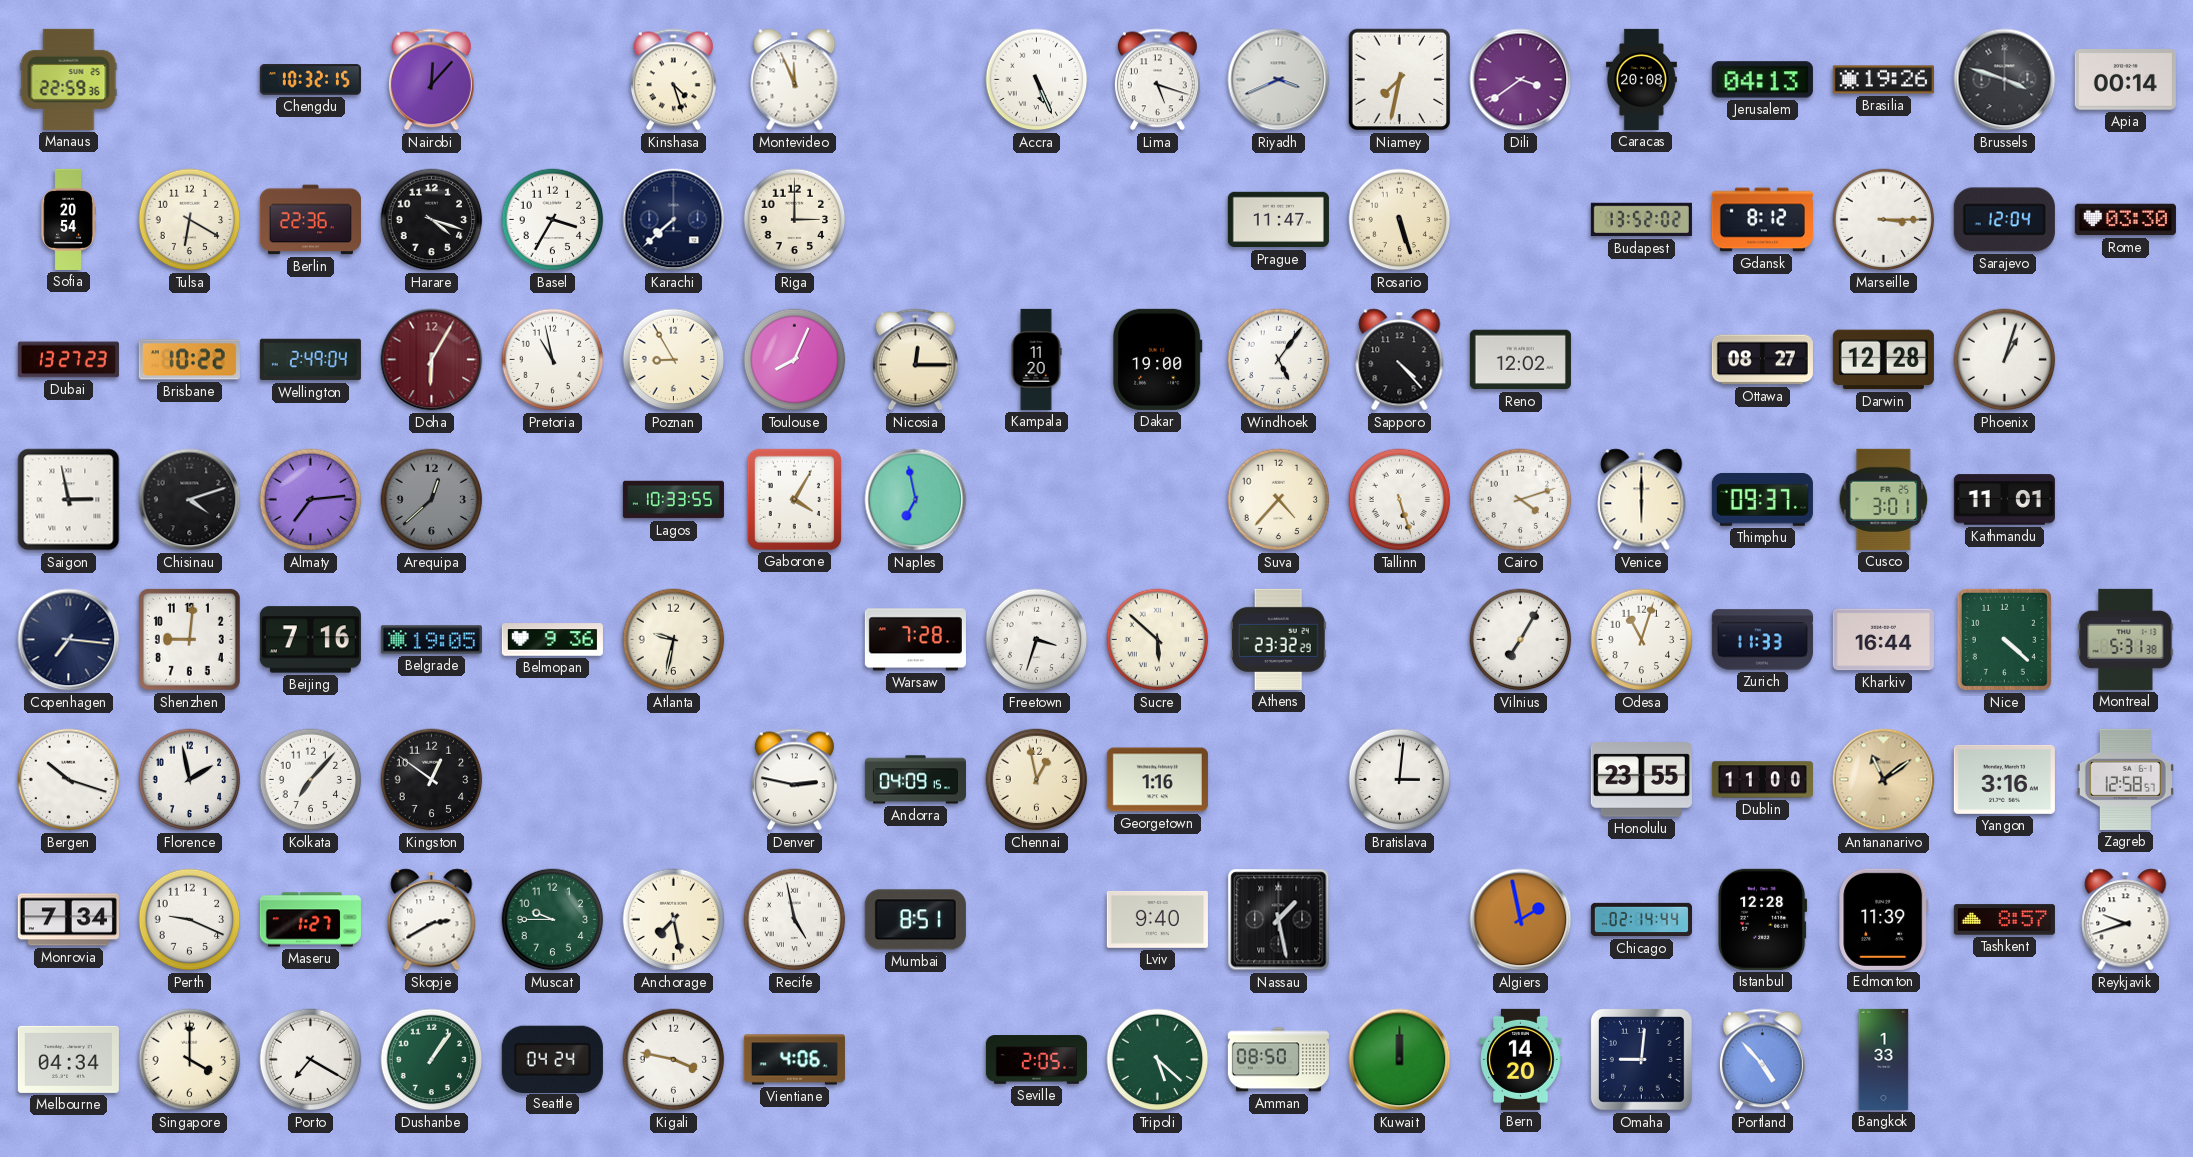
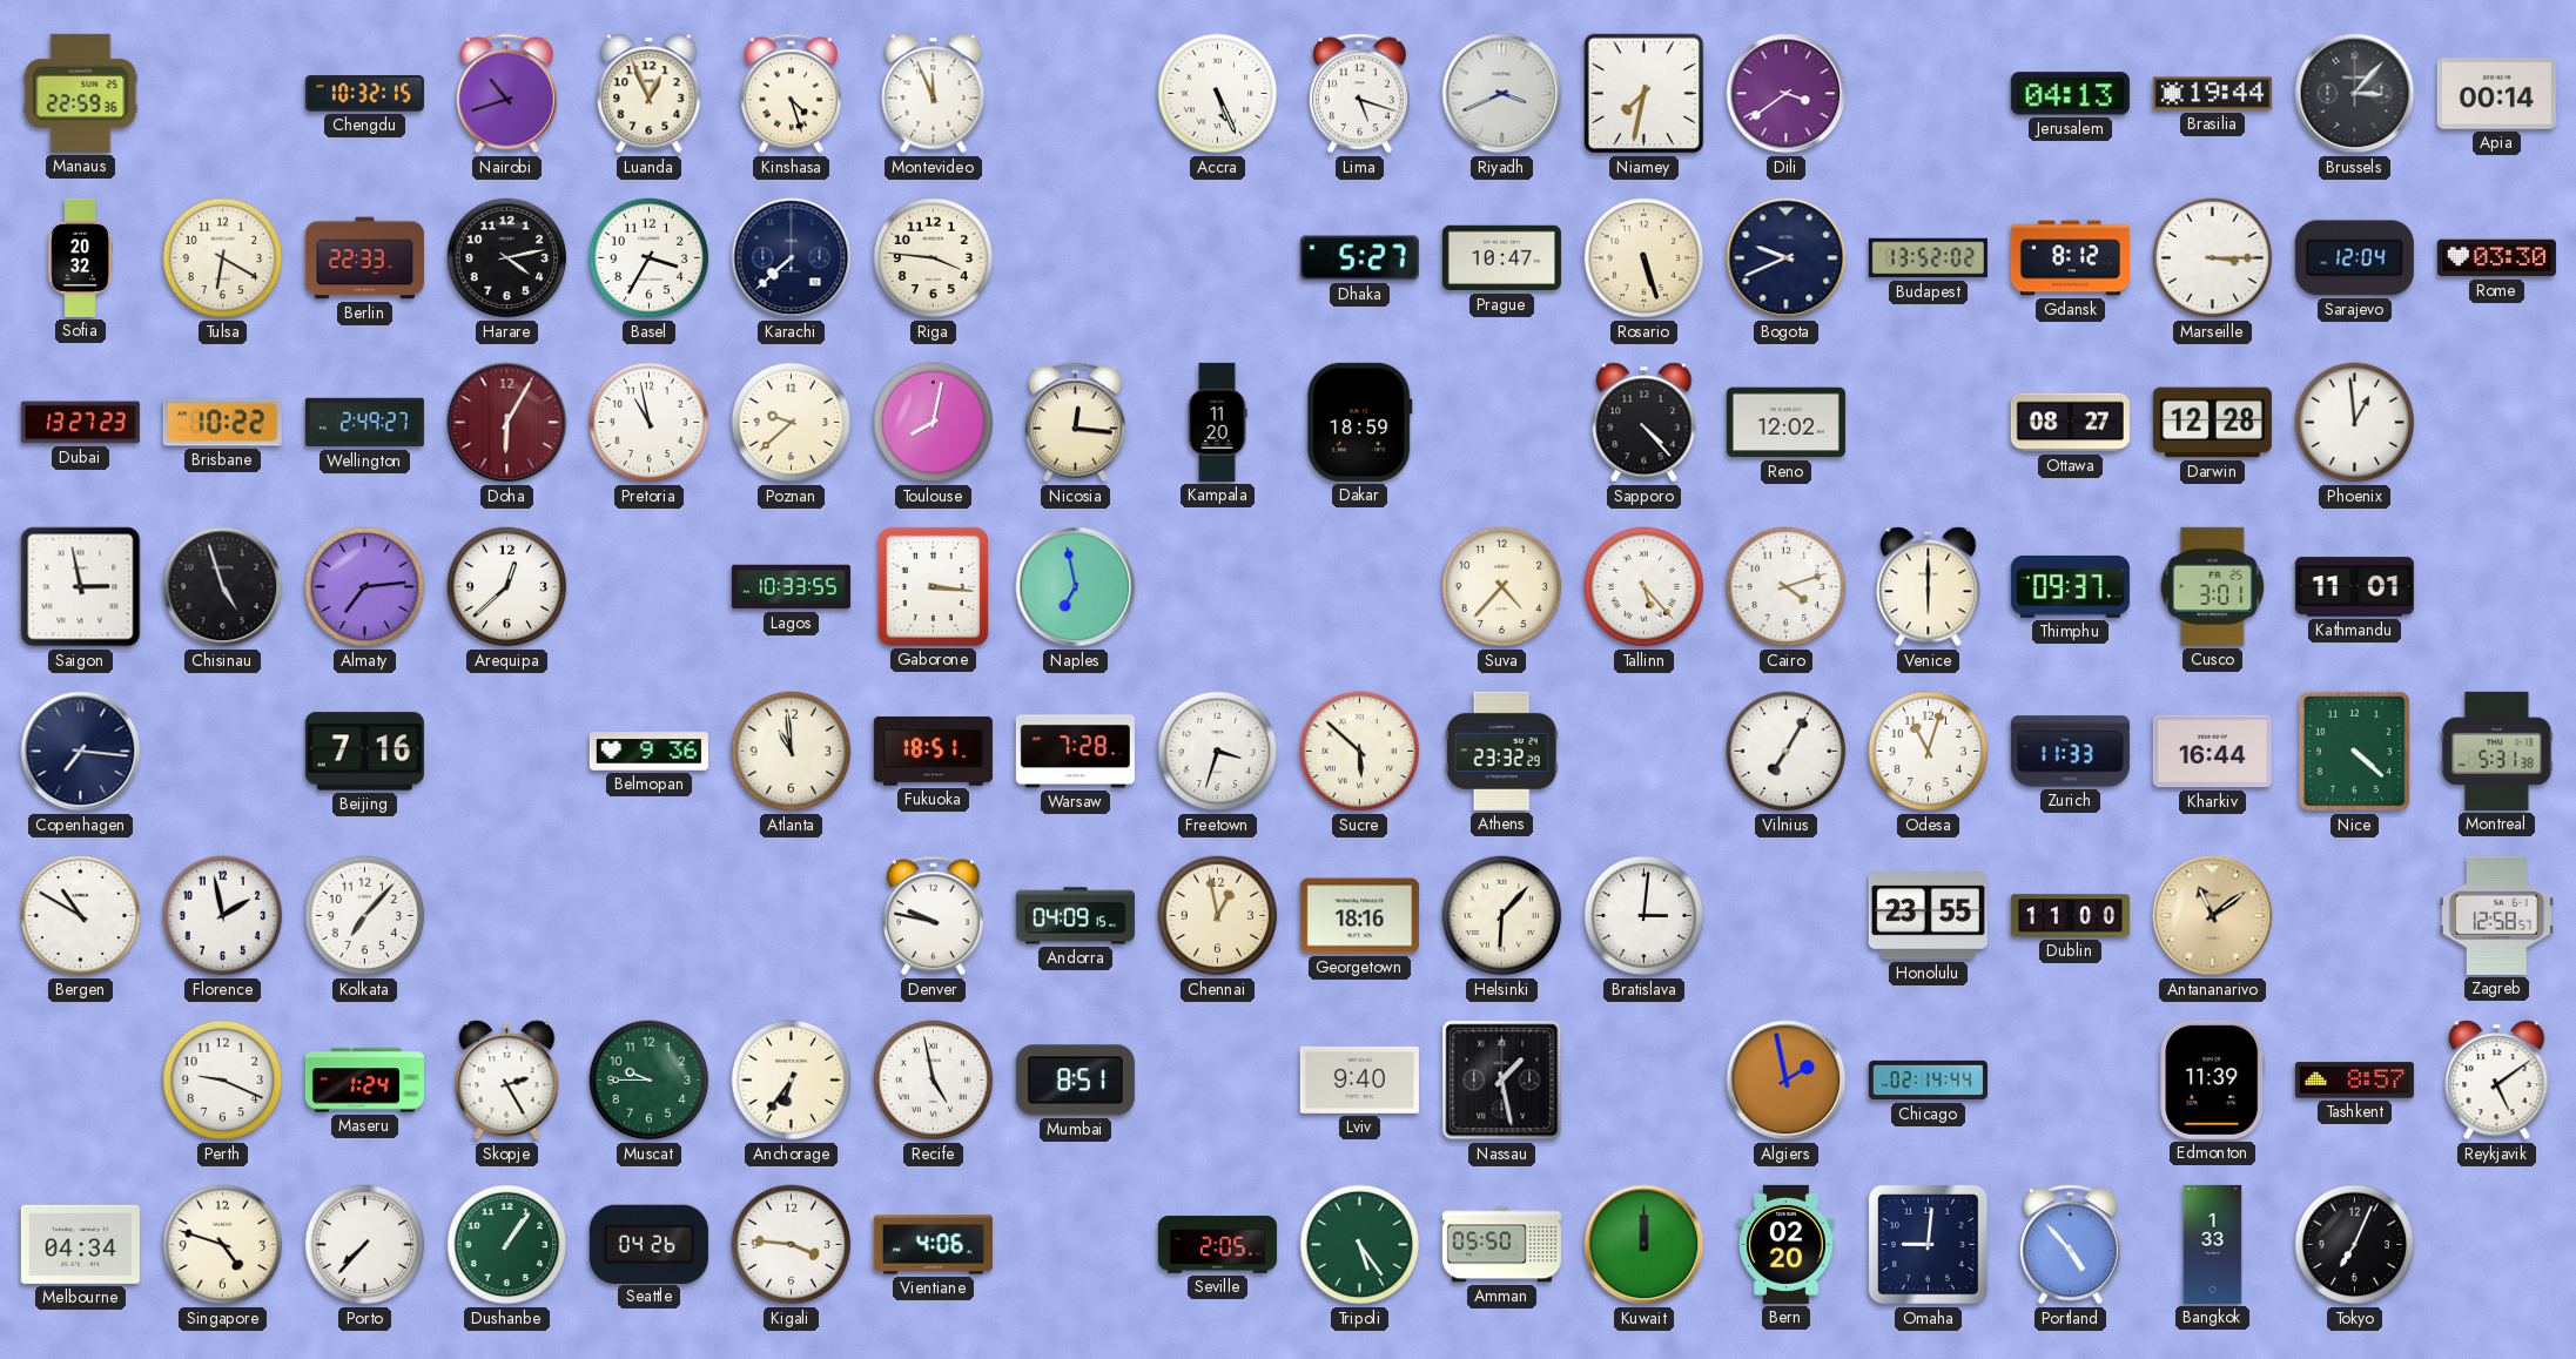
Nairobi: 12:07 -> 10:42
Luanda: none -> 12:56
Caracas: 20:08 -> none
Brasilia: 19:26 -> 19:44
Brussels: 3:48 -> 3:07
Sofia: 20:54 -> 20:32
Berlin: 22:36 -> 22:33
Harare: 4:18 -> 4:13
Riga: 3:00 -> 3:46
Dhaka: none -> 5:27
Prague: 11:47 -> 10:47
Bogota: none -> 9:41
Wellington: 2:49:04 -> 2:49:27
Poznan: 8:55 -> 9:38
Toulouse: 8:04 -> 8:02
Nicosia: 12:15 -> 12:16
Dakar: 19:00 -> 18:59
Windhoek: 5:06 -> none
Phoenix: 1:03 -> 12:59
Chisinau: 4:12 -> 4:57
Arequipa dial: grey -> white
Gaborone: 4:05 -> 3:16
Tallinn: 5:27 -> 5:23
Shenzhen: 9:01 -> none
Belgrade: 19:05 -> none
Atlanta: 9:32 -> 10:59
Fukuoka: none -> 18:51
Bergen: 10:18 -> 10:50
Kingston: 12:51 -> none
Denver: 2:47 -> 9:47
Georgetown: 1:16 -> 18:16
Helsinki: none -> 6:07
Yangon: 3:16 -> none
Monrovia: 7:34 -> none
Maseru: 1:27 -> 1:24
Skopje: 2:40 -> 2:25
Anchorage: 7:28 -> 6:36
Istanbul: 12:28 -> none
Reykjavik: 9:42 -> 5:09
Singapore: 4:00 -> 4:48
Porto: 7:20 -> 7:37
Seattle: 04:24 -> 04:26
Kigali: 3:47 -> 3:46
Tripoli: 5:22 -> 5:24
Amman: 08:50 -> 05:50
Bern: 14:20 -> 02:20
Tokyo: none -> 7:04
